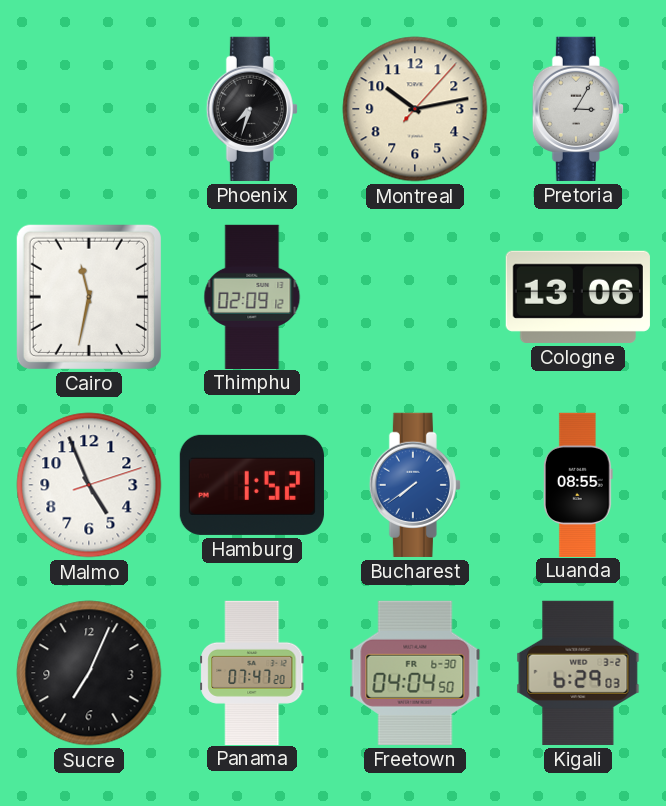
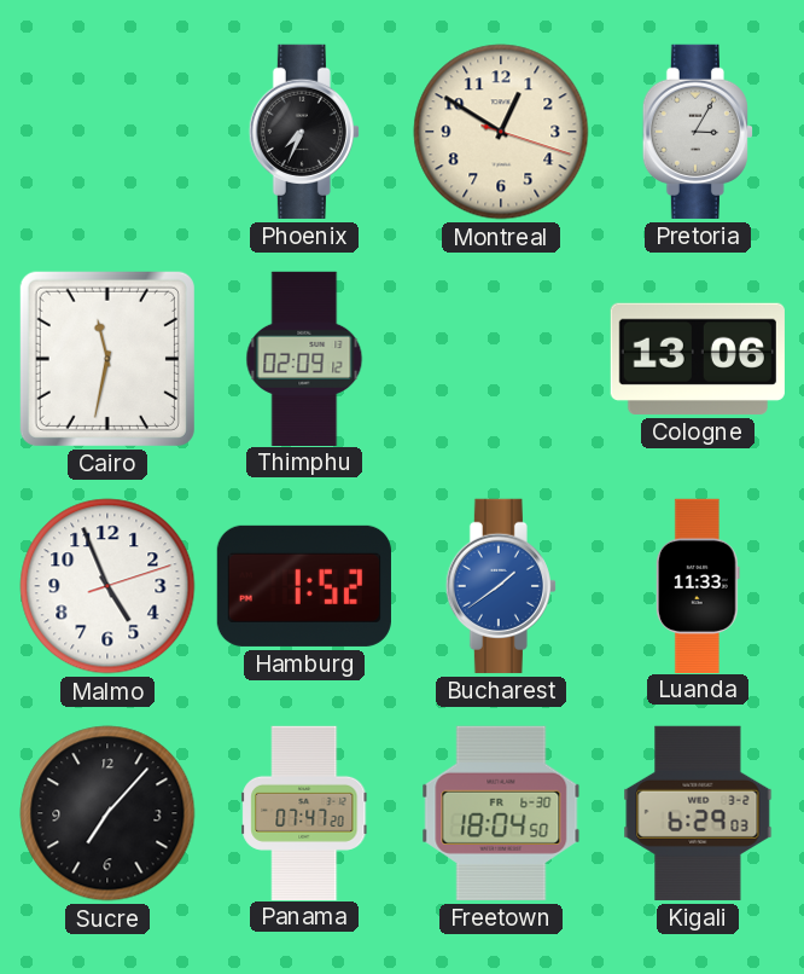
Phoenix: 7:33 -> 7:34
Montreal: 10:13 -> 12:50
Bucharest: 7:39 -> 1:39
Luanda: 08:55 -> 11:33
Sucre: 7:04 -> 7:07
Freetown: 04:04 -> 18:04
